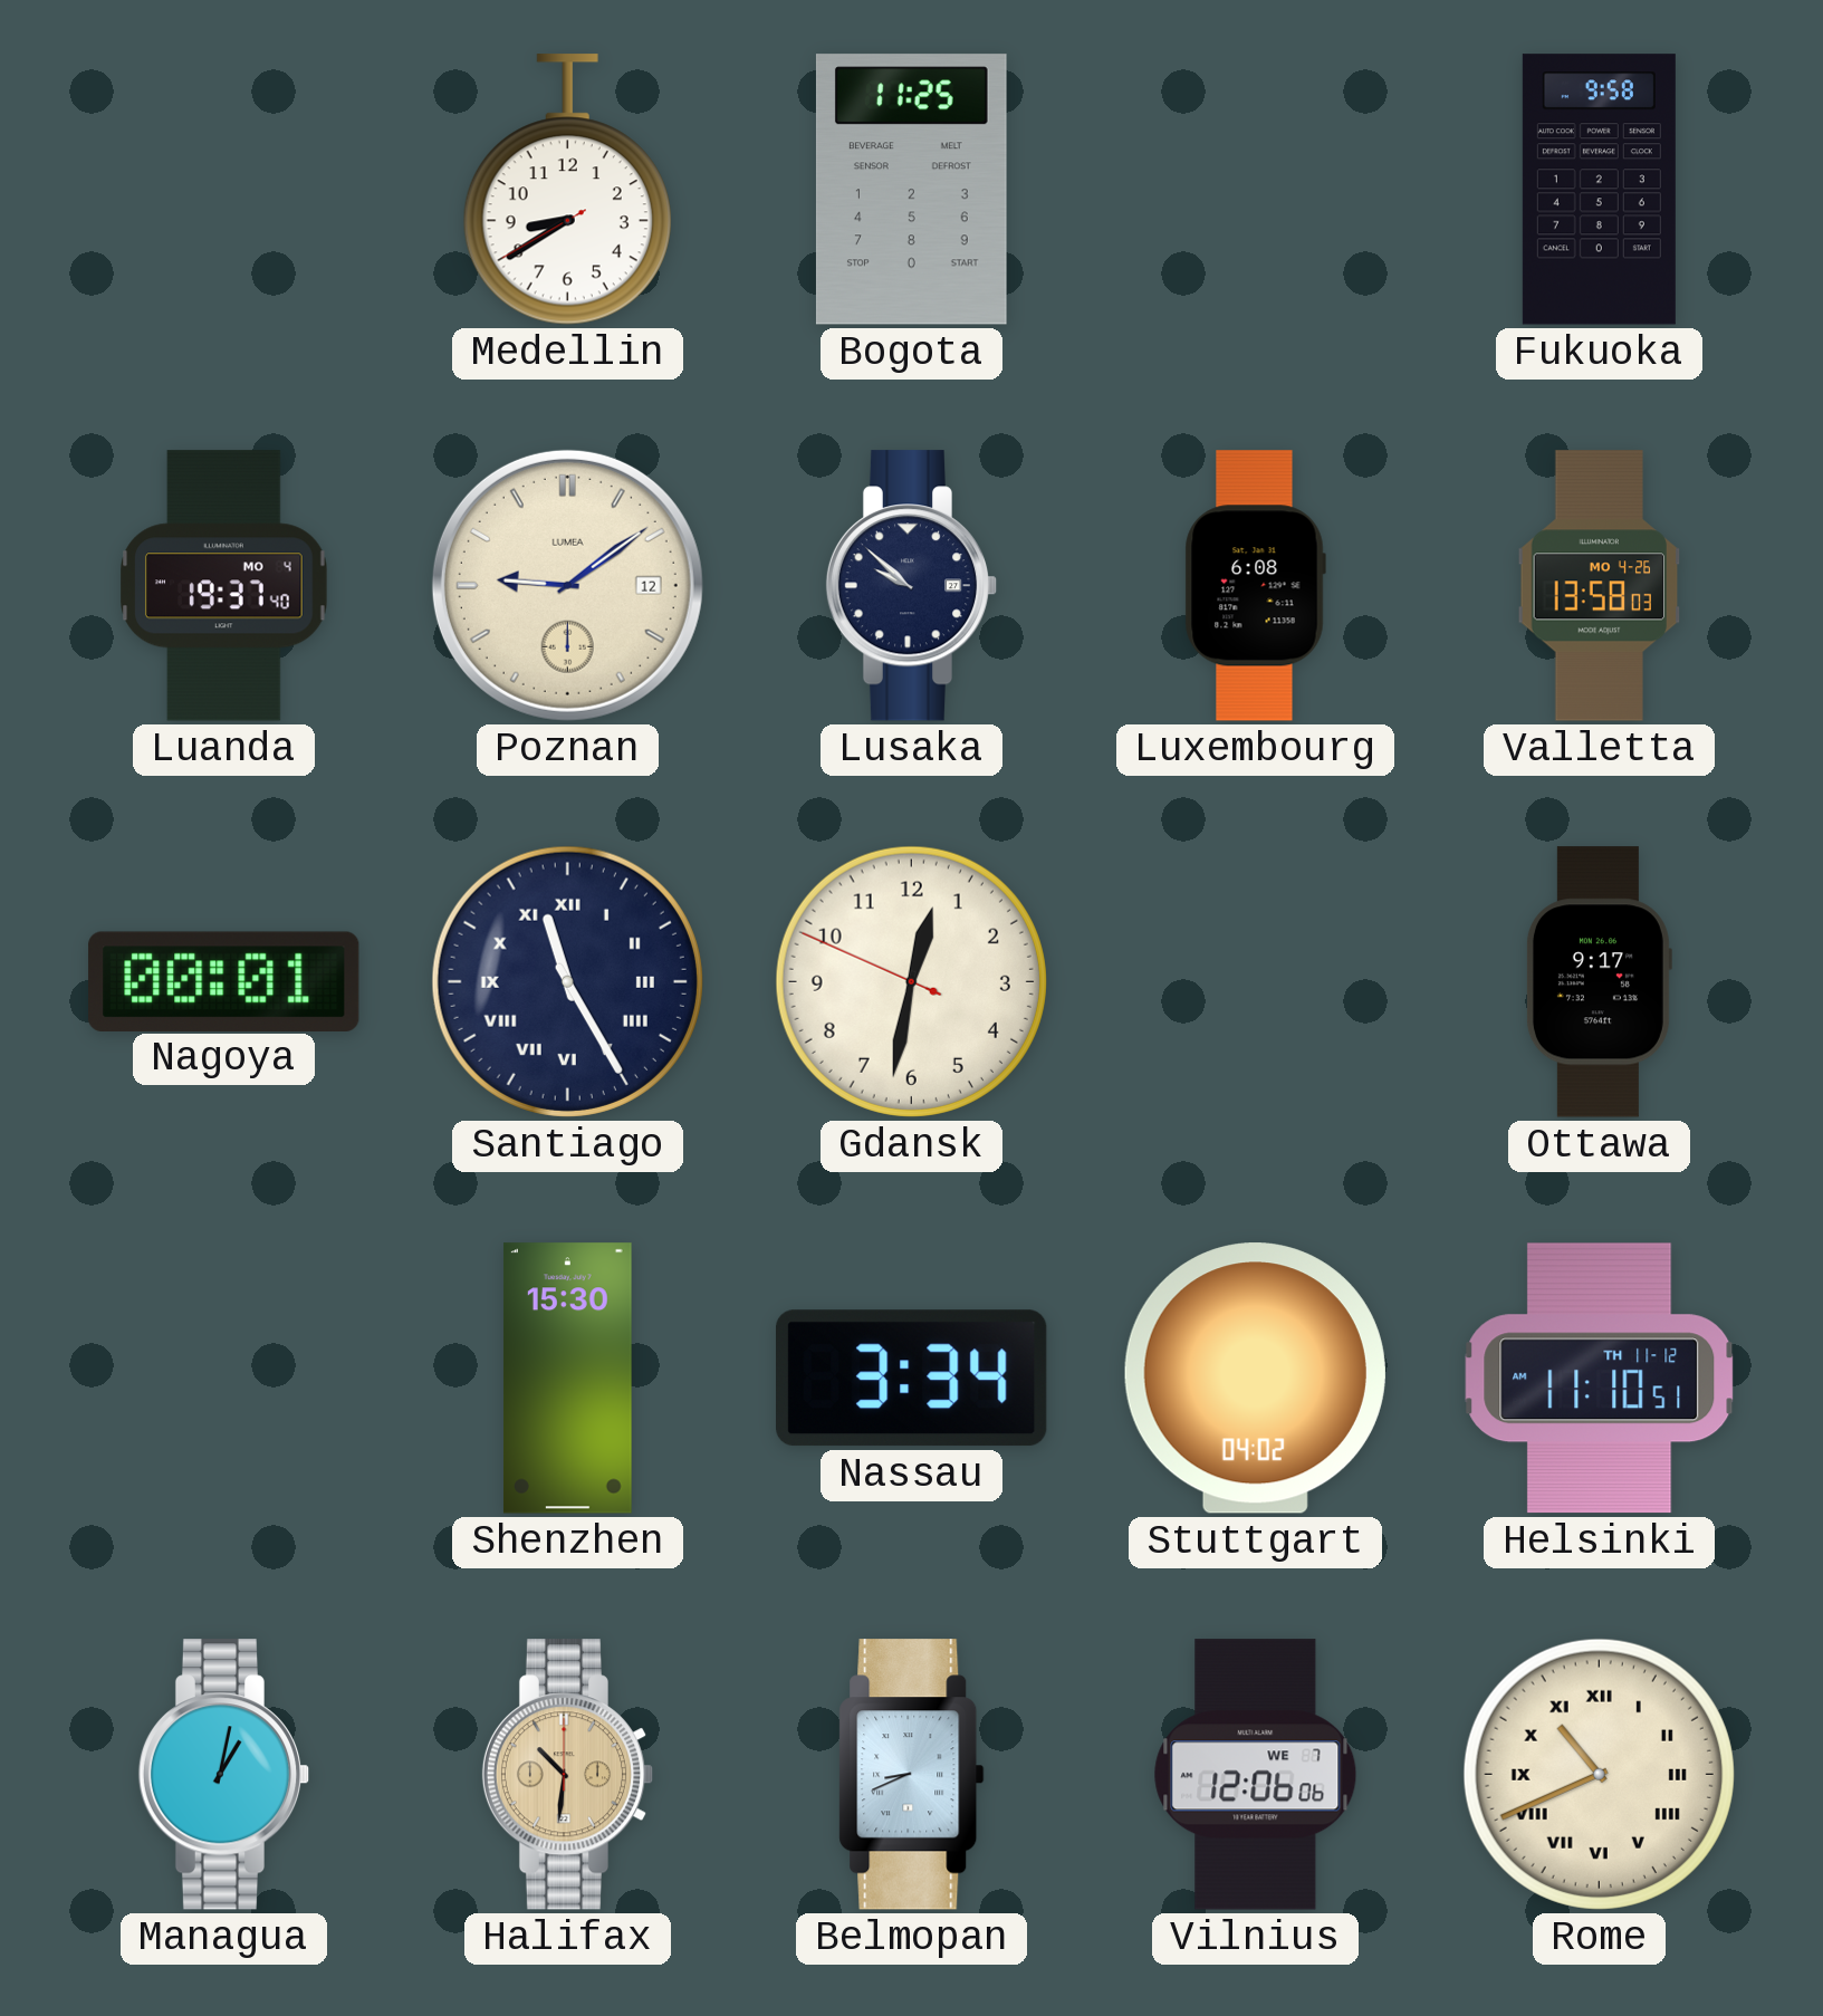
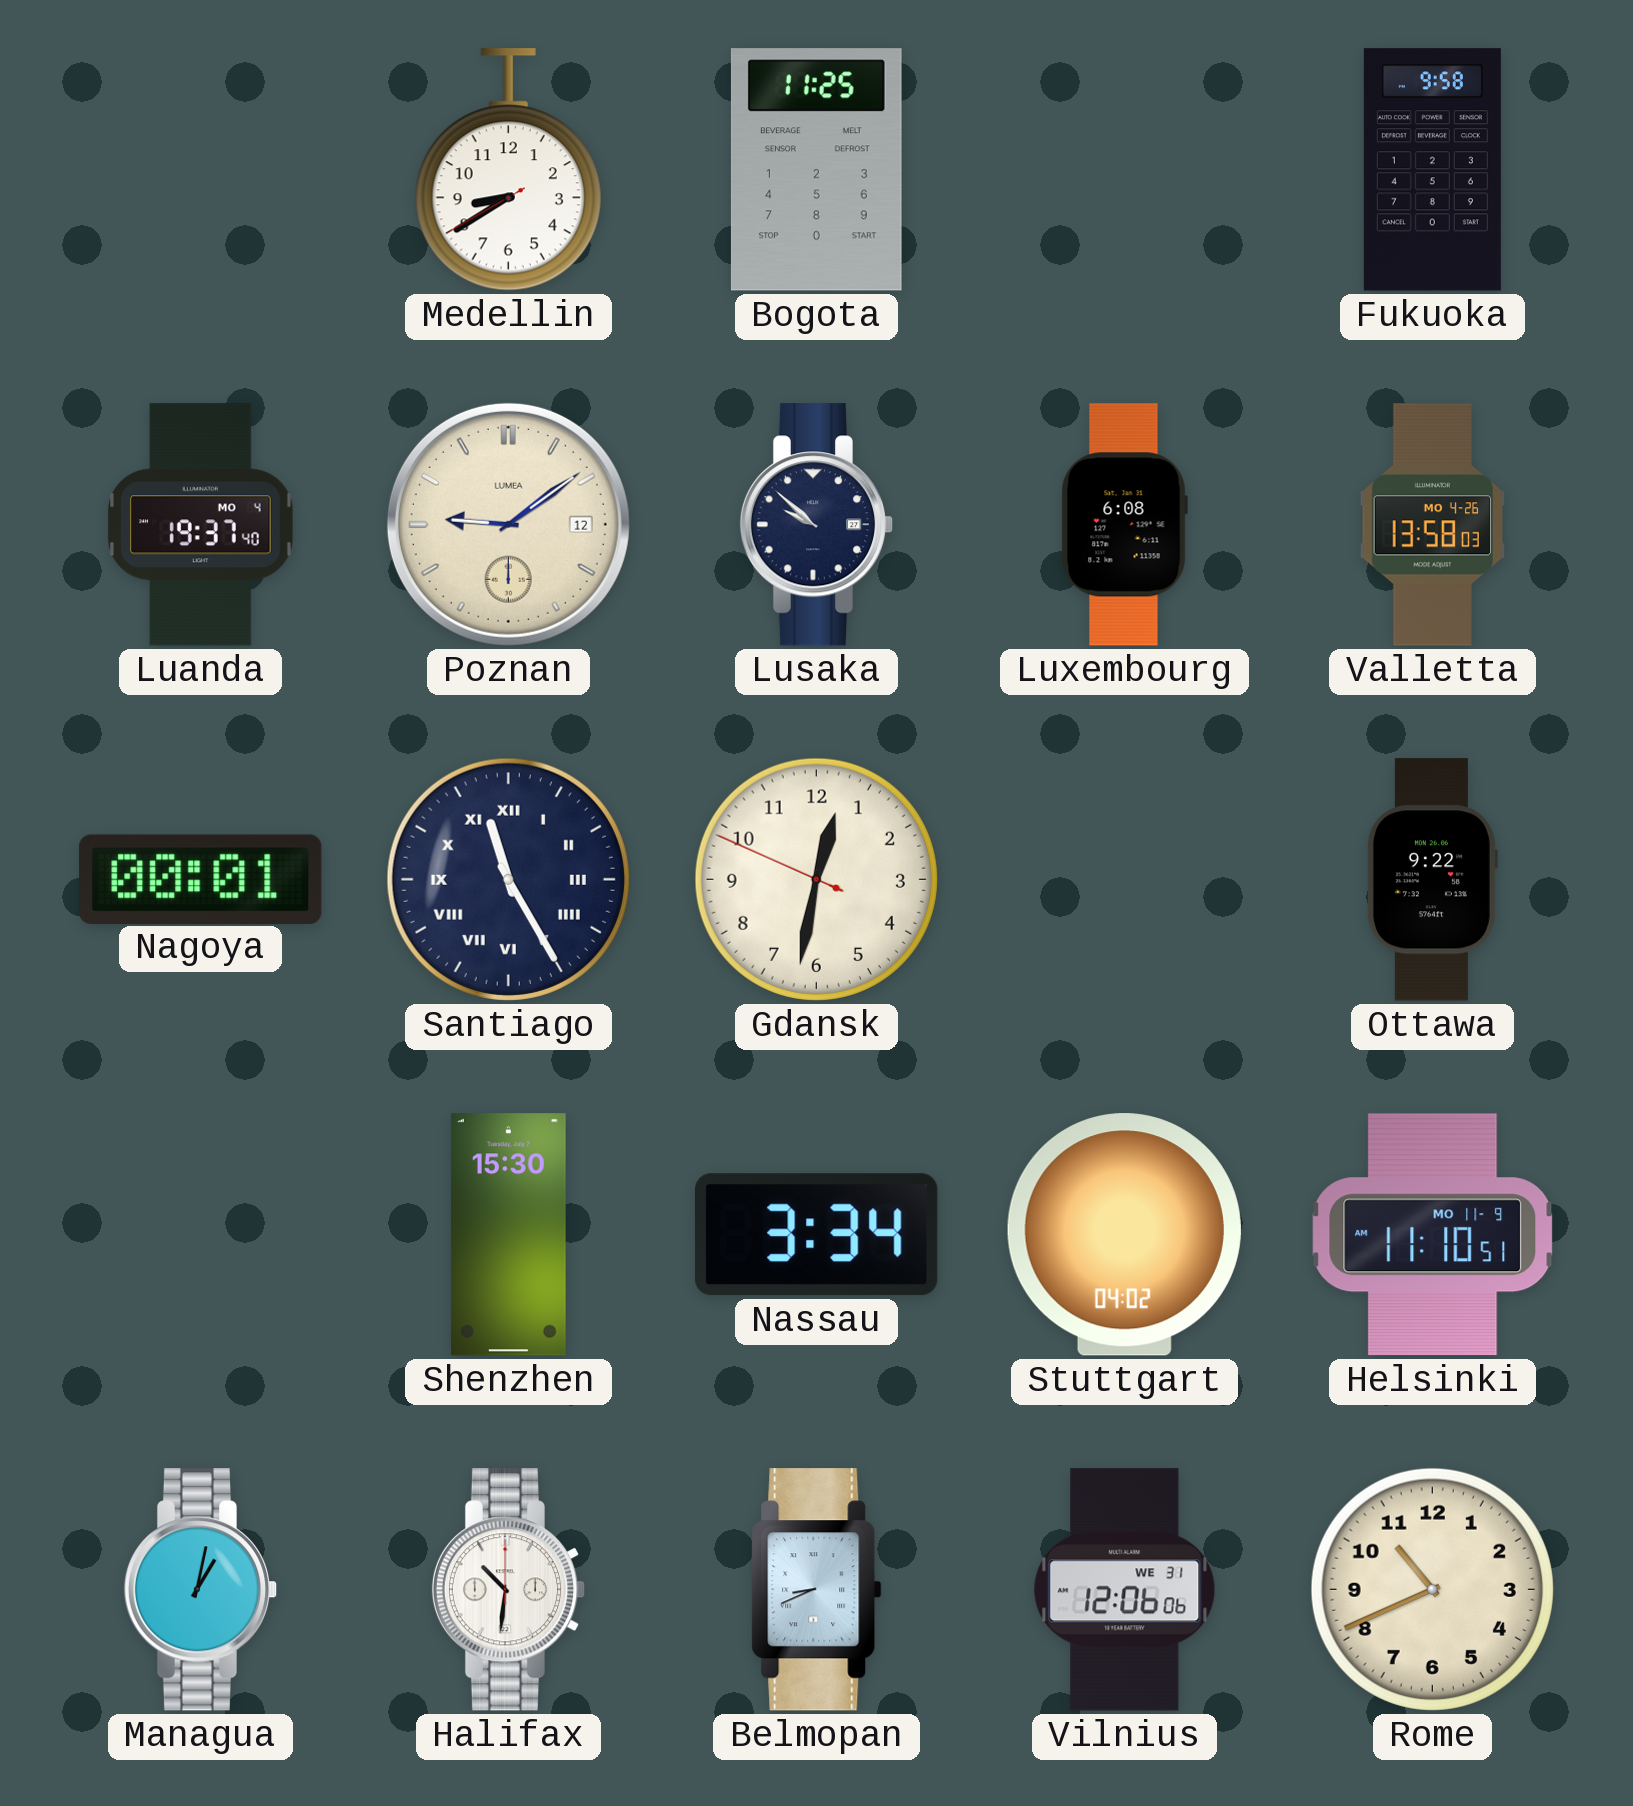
Ottawa: 9:17 -> 9:22
Helsinki date: TH 11-12 -> MO 11-9
Halifax dial: champagne -> white
Vilnius date: WE 7 -> WE 31
Rome numerals: Roman -> Arabic
